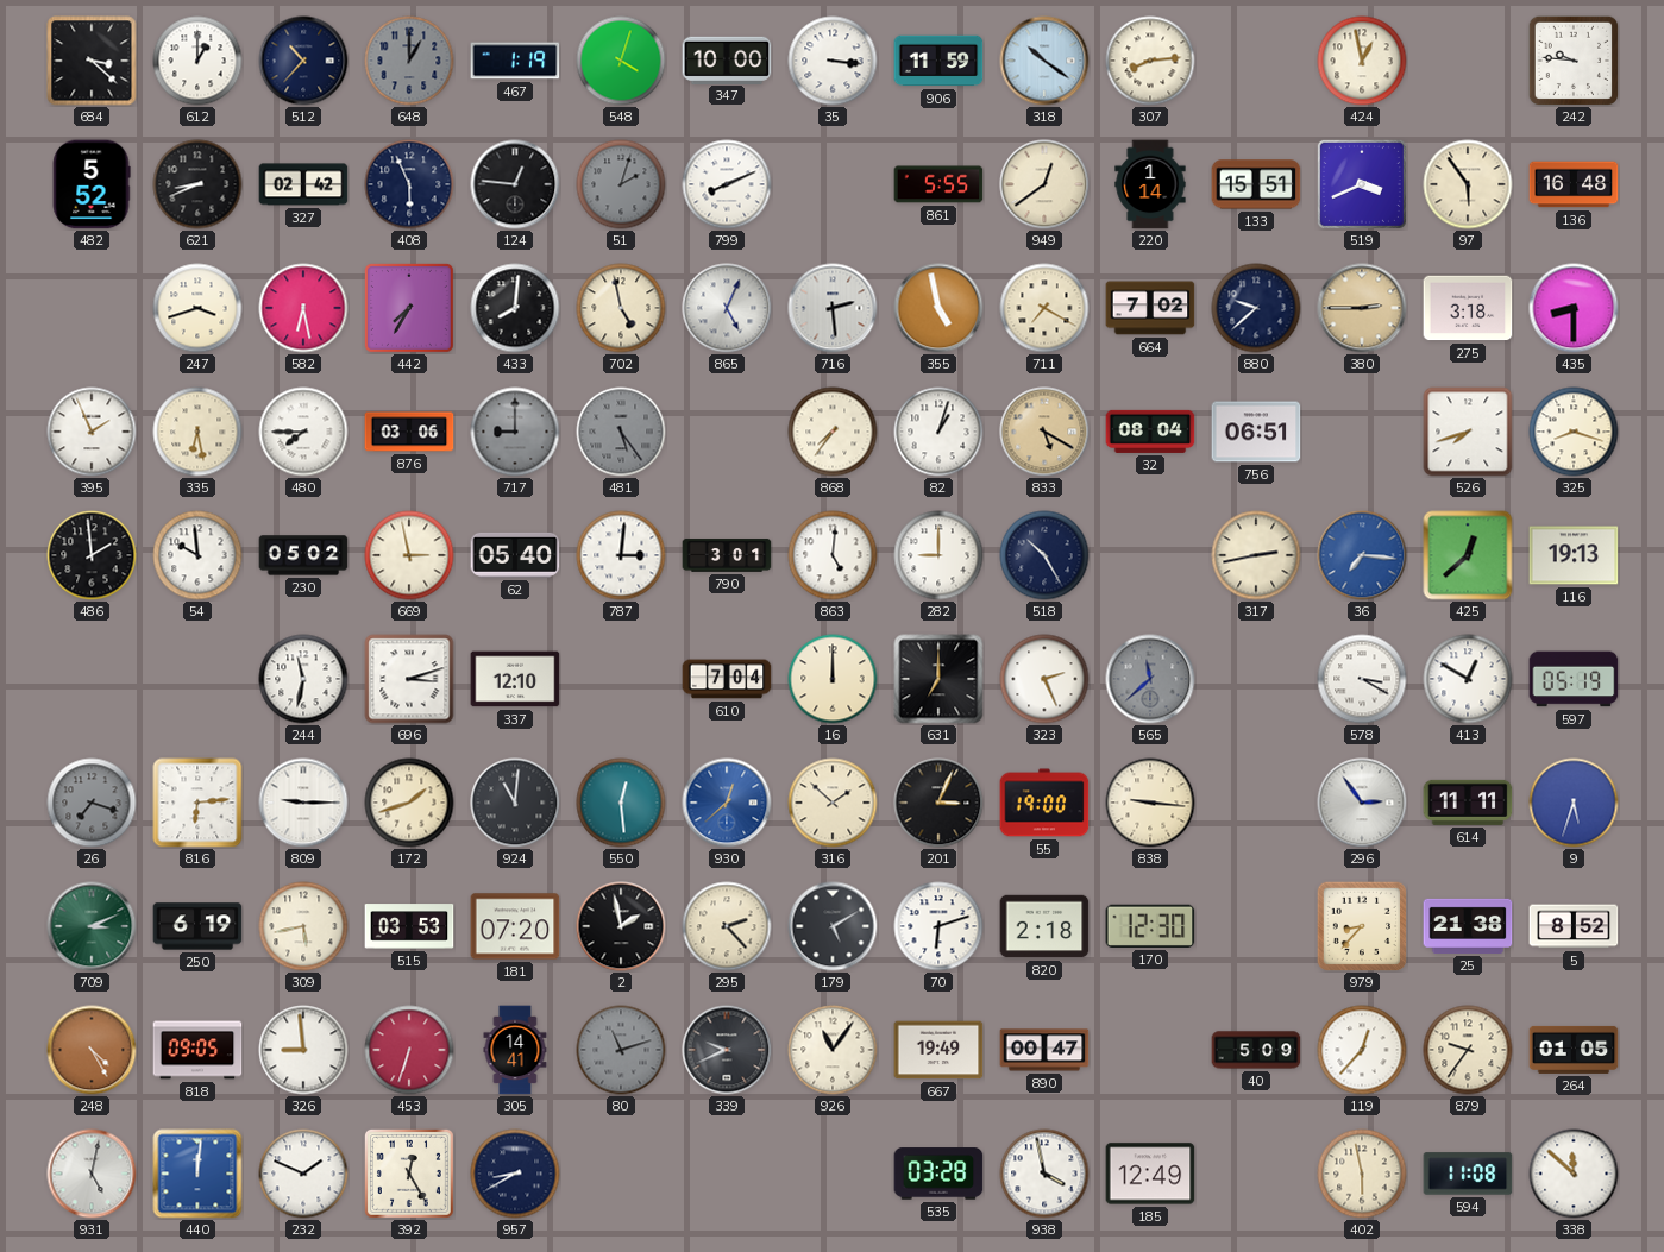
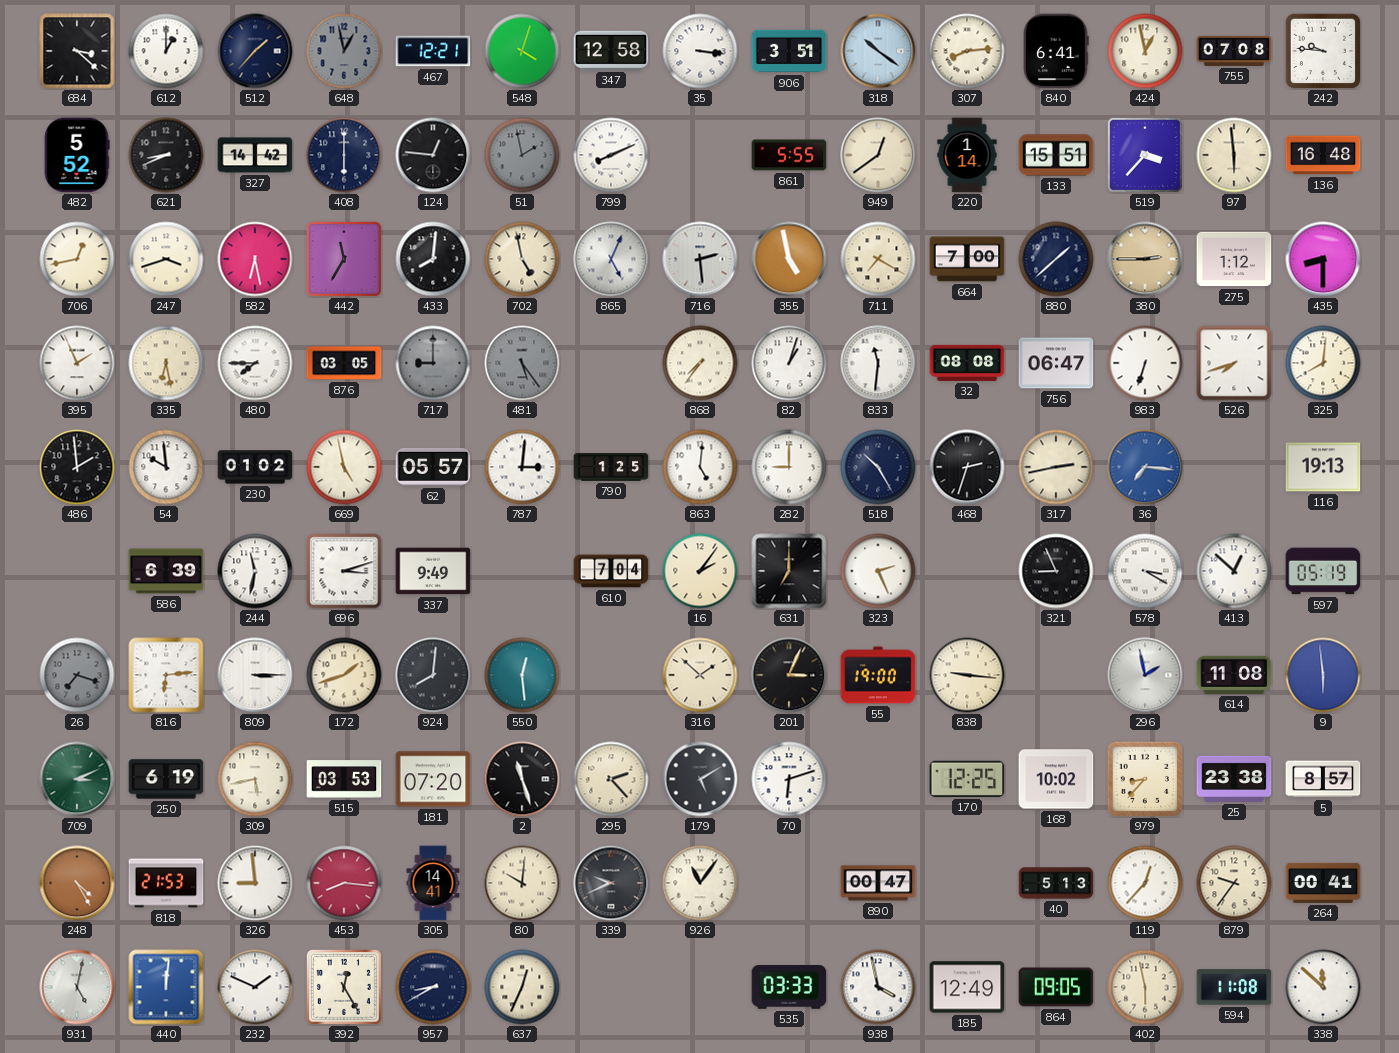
512: 10:37 -> 1:37
648: 1:00 -> 12:58
467: 1:19 -> 12:21
347: 10:00 -> 12:58
906: 11:59 -> 3:51
840: none -> 6:41
755: none -> 07:08
327: 02:42 -> 14:42
408: 5:56 -> 6:00
51: 2:03 -> 1:58
519: 3:41 -> 3:37
97: 5:54 -> 5:59
706: none -> 12:43
442: 7:35 -> 11:35
664: 7:02 -> 7:00
880: 9:38 -> 1:38
275: 3:18 -> 1:12
876: 03:06 -> 03:05
833: 5:20 -> 11:31
833 dial: champagne -> white
32: 08:04 -> 08:08
756: 06:51 -> 06:47
983: none -> 6:33
325: 8:18 -> 8:01
230: 05:02 -> 01:02
669: 2:58 -> 4:58
62: 05:40 -> 05:57
790: 3:01 -> 1:25
468: none -> 2:33
425: 12:38 -> none
586: none -> 6:39
337: 12:10 -> 9:49
16: 12:00 -> 2:06
565: 11:38 -> none
321: none -> 8:56
413: 12:50 -> 12:52
809: 9:15 -> 3:15
924: 11:01 -> 8:01
930: 12:38 -> none
296: 2:54 -> 1:58
614: 11:11 -> 11:08
9: 5:33 -> 5:59
2: 1:58 -> 11:27
820: 2:18 -> none
170: 12:30 -> 12:25
168: none -> 10:02
25: 21:38 -> 23:38
5: 8:52 -> 8:57
818: 09:05 -> 21:53
453: 6:33 -> 8:16
80: 11:12 -> 10:01
80 dial: grey -> cream
667: 19:49 -> none
40: 5:09 -> 5:13
264: 01:05 -> 00:41
637: none -> 12:34
535: 03:28 -> 03:33
864: none -> 09:05
